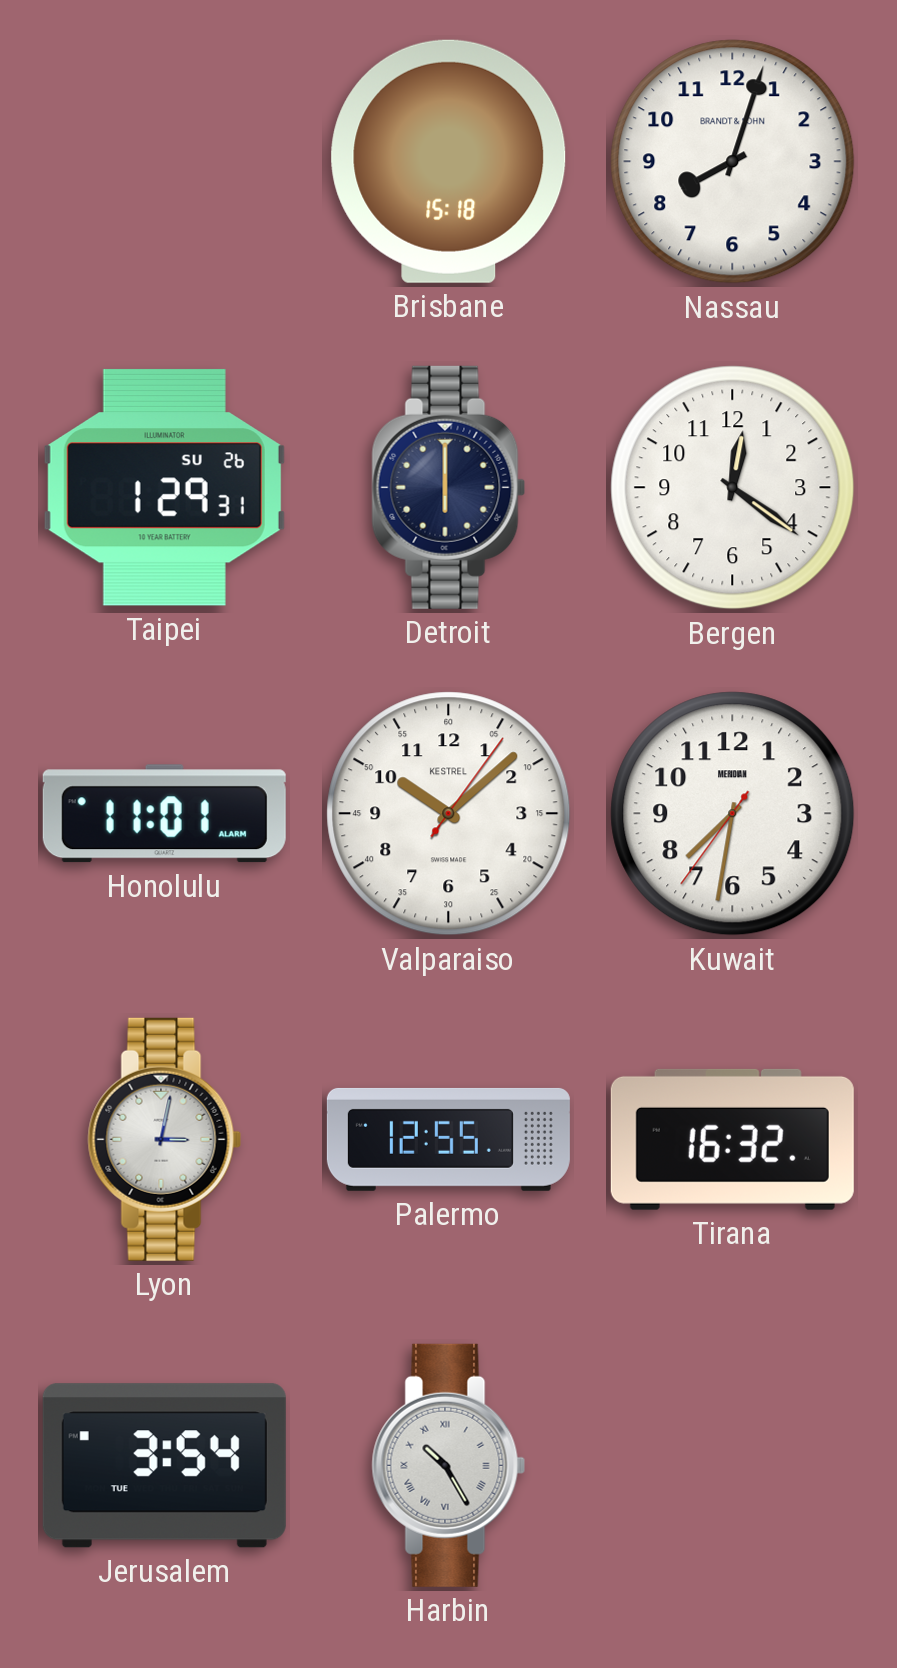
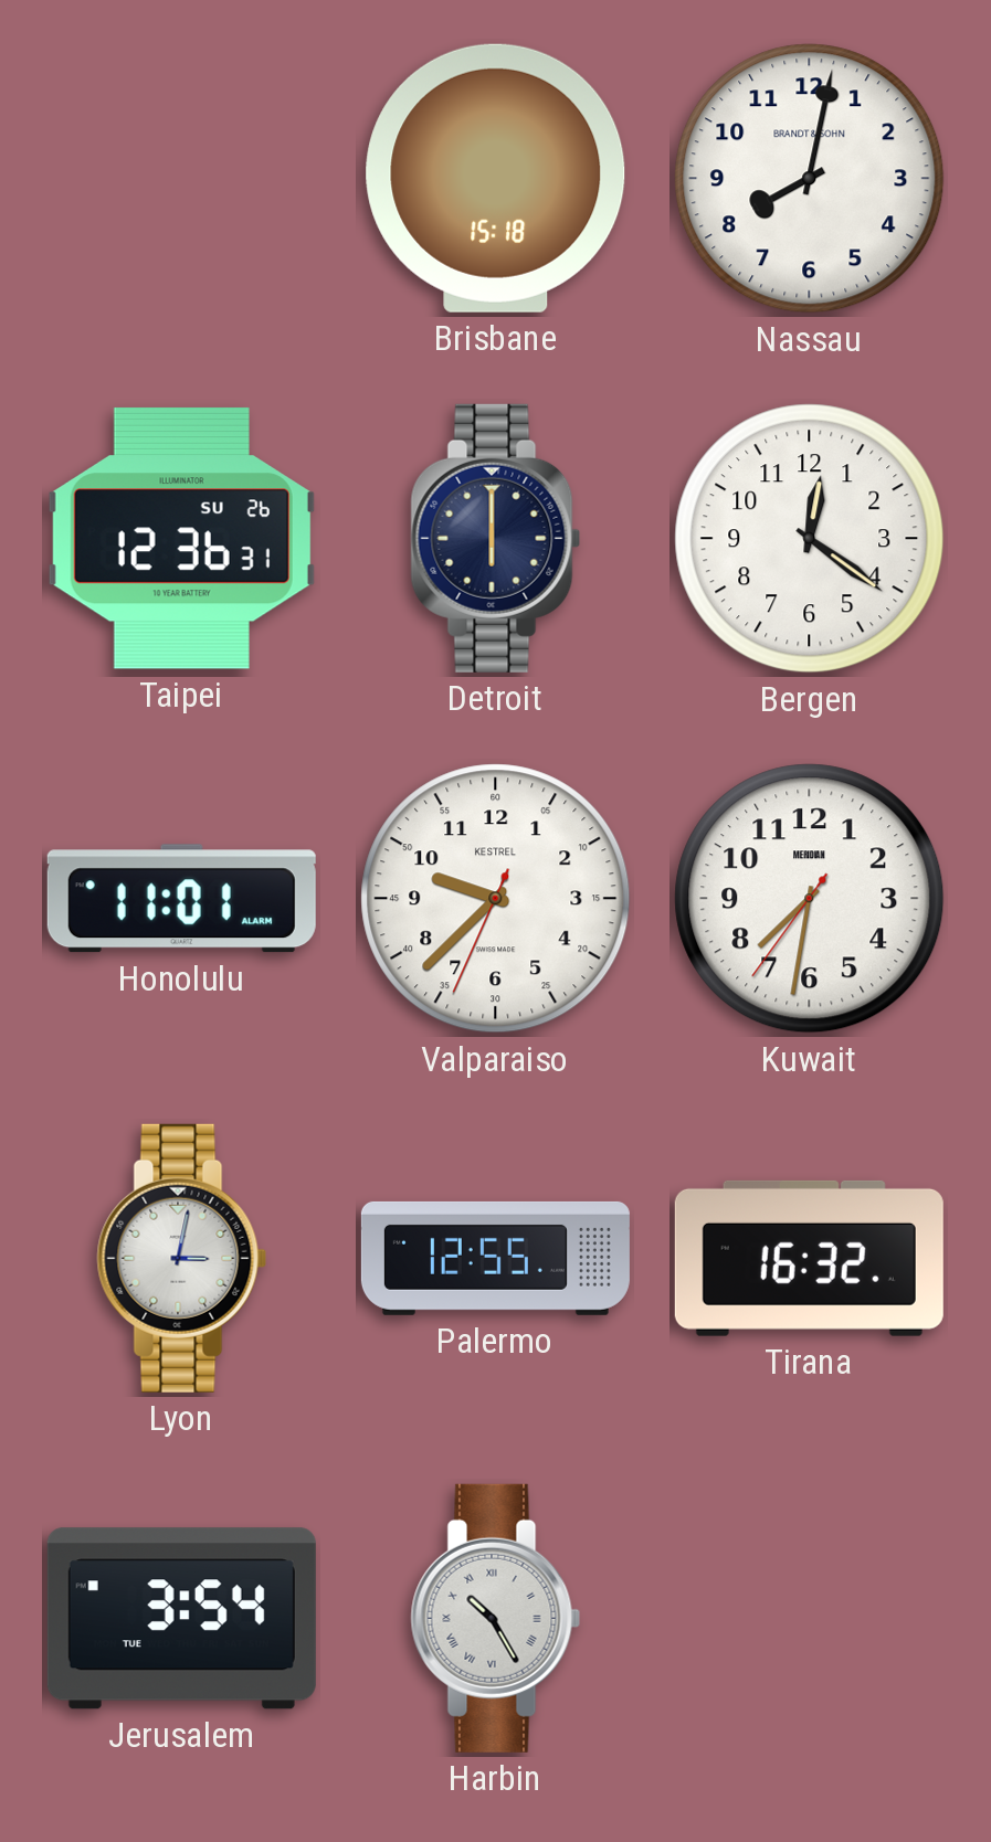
Nassau: 8:03 -> 8:02
Taipei: 1:29 -> 12:36
Valparaiso: 10:08 -> 9:37
